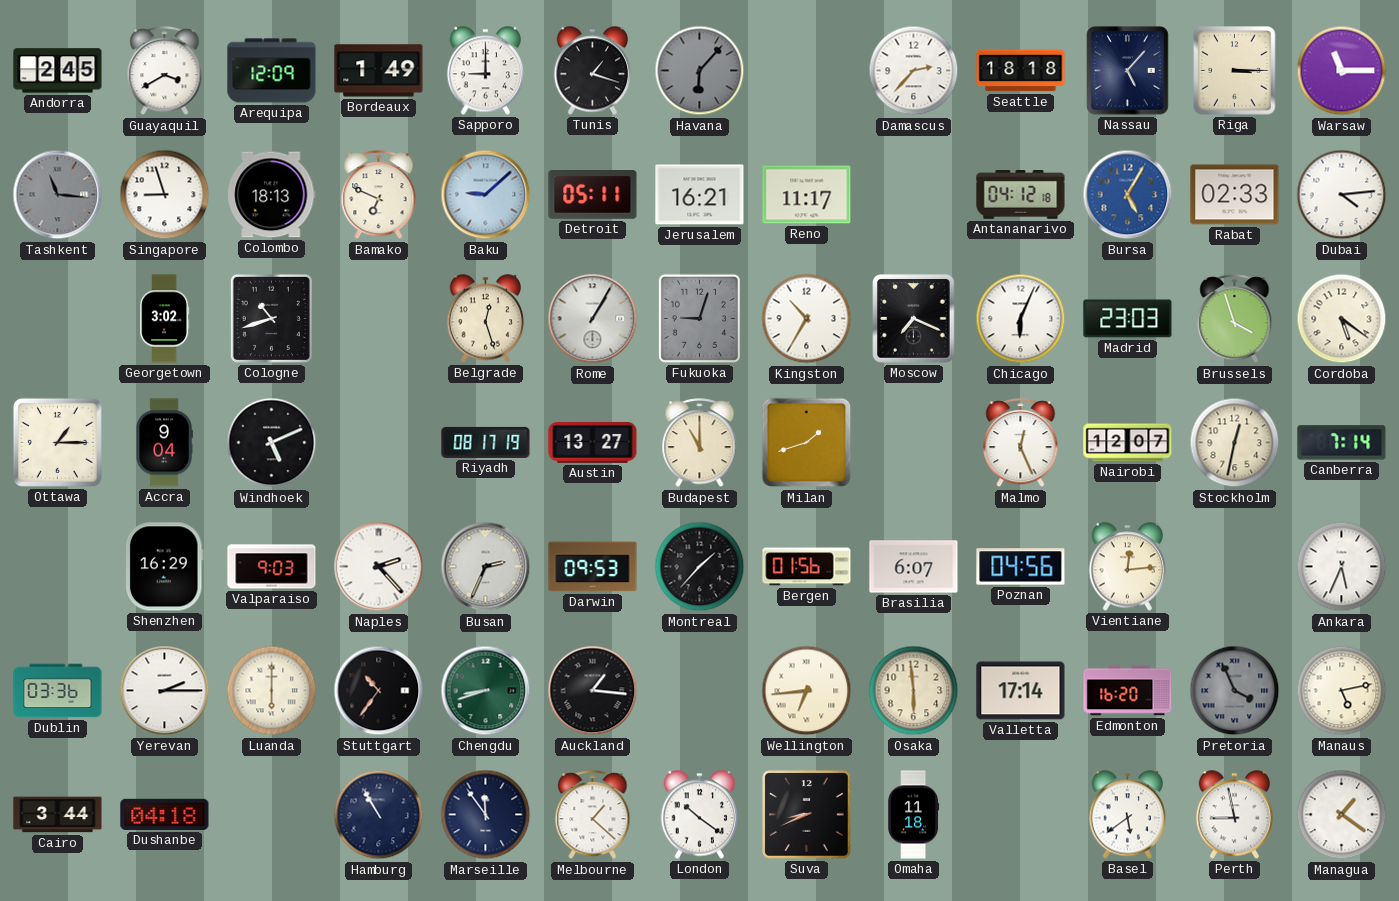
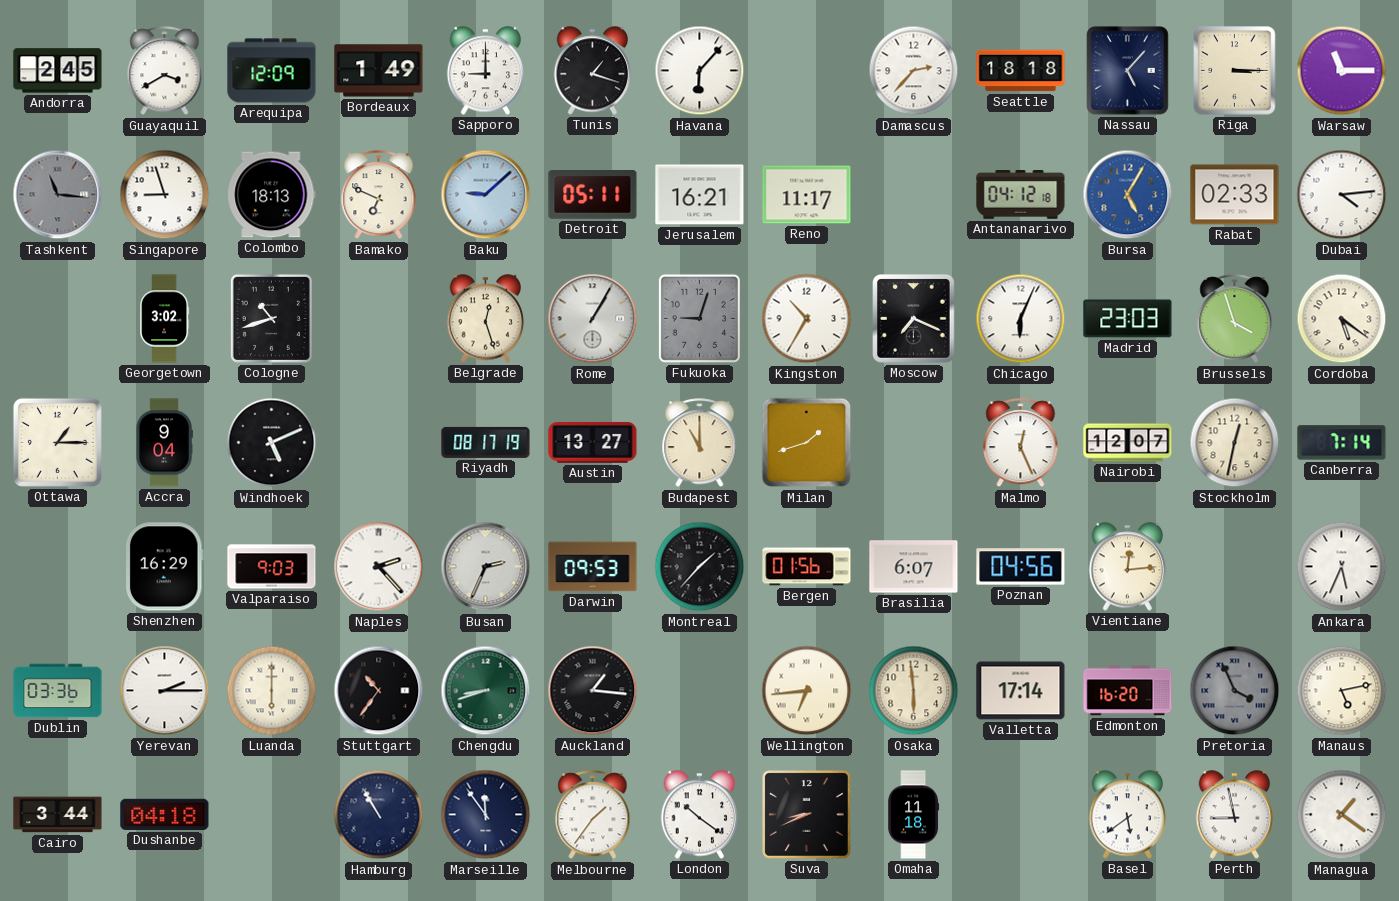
Havana dial: grey -> white
Melbourne: 1:22 -> 1:36
